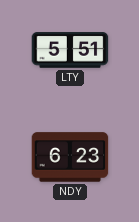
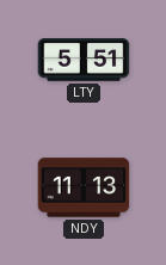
NDY: 6:23 -> 11:13
